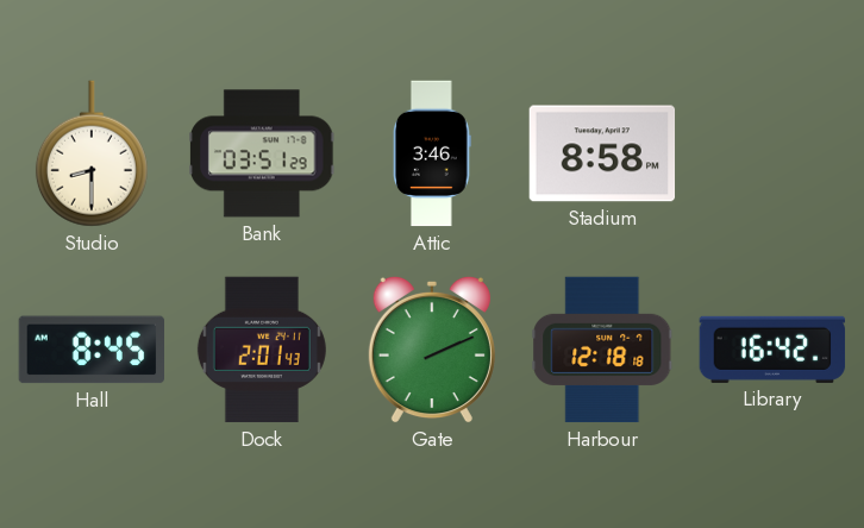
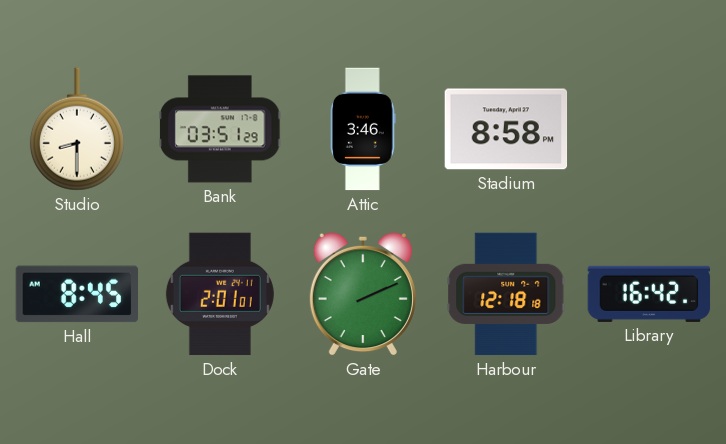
Dock: 2:01:43 -> 2:01:01
